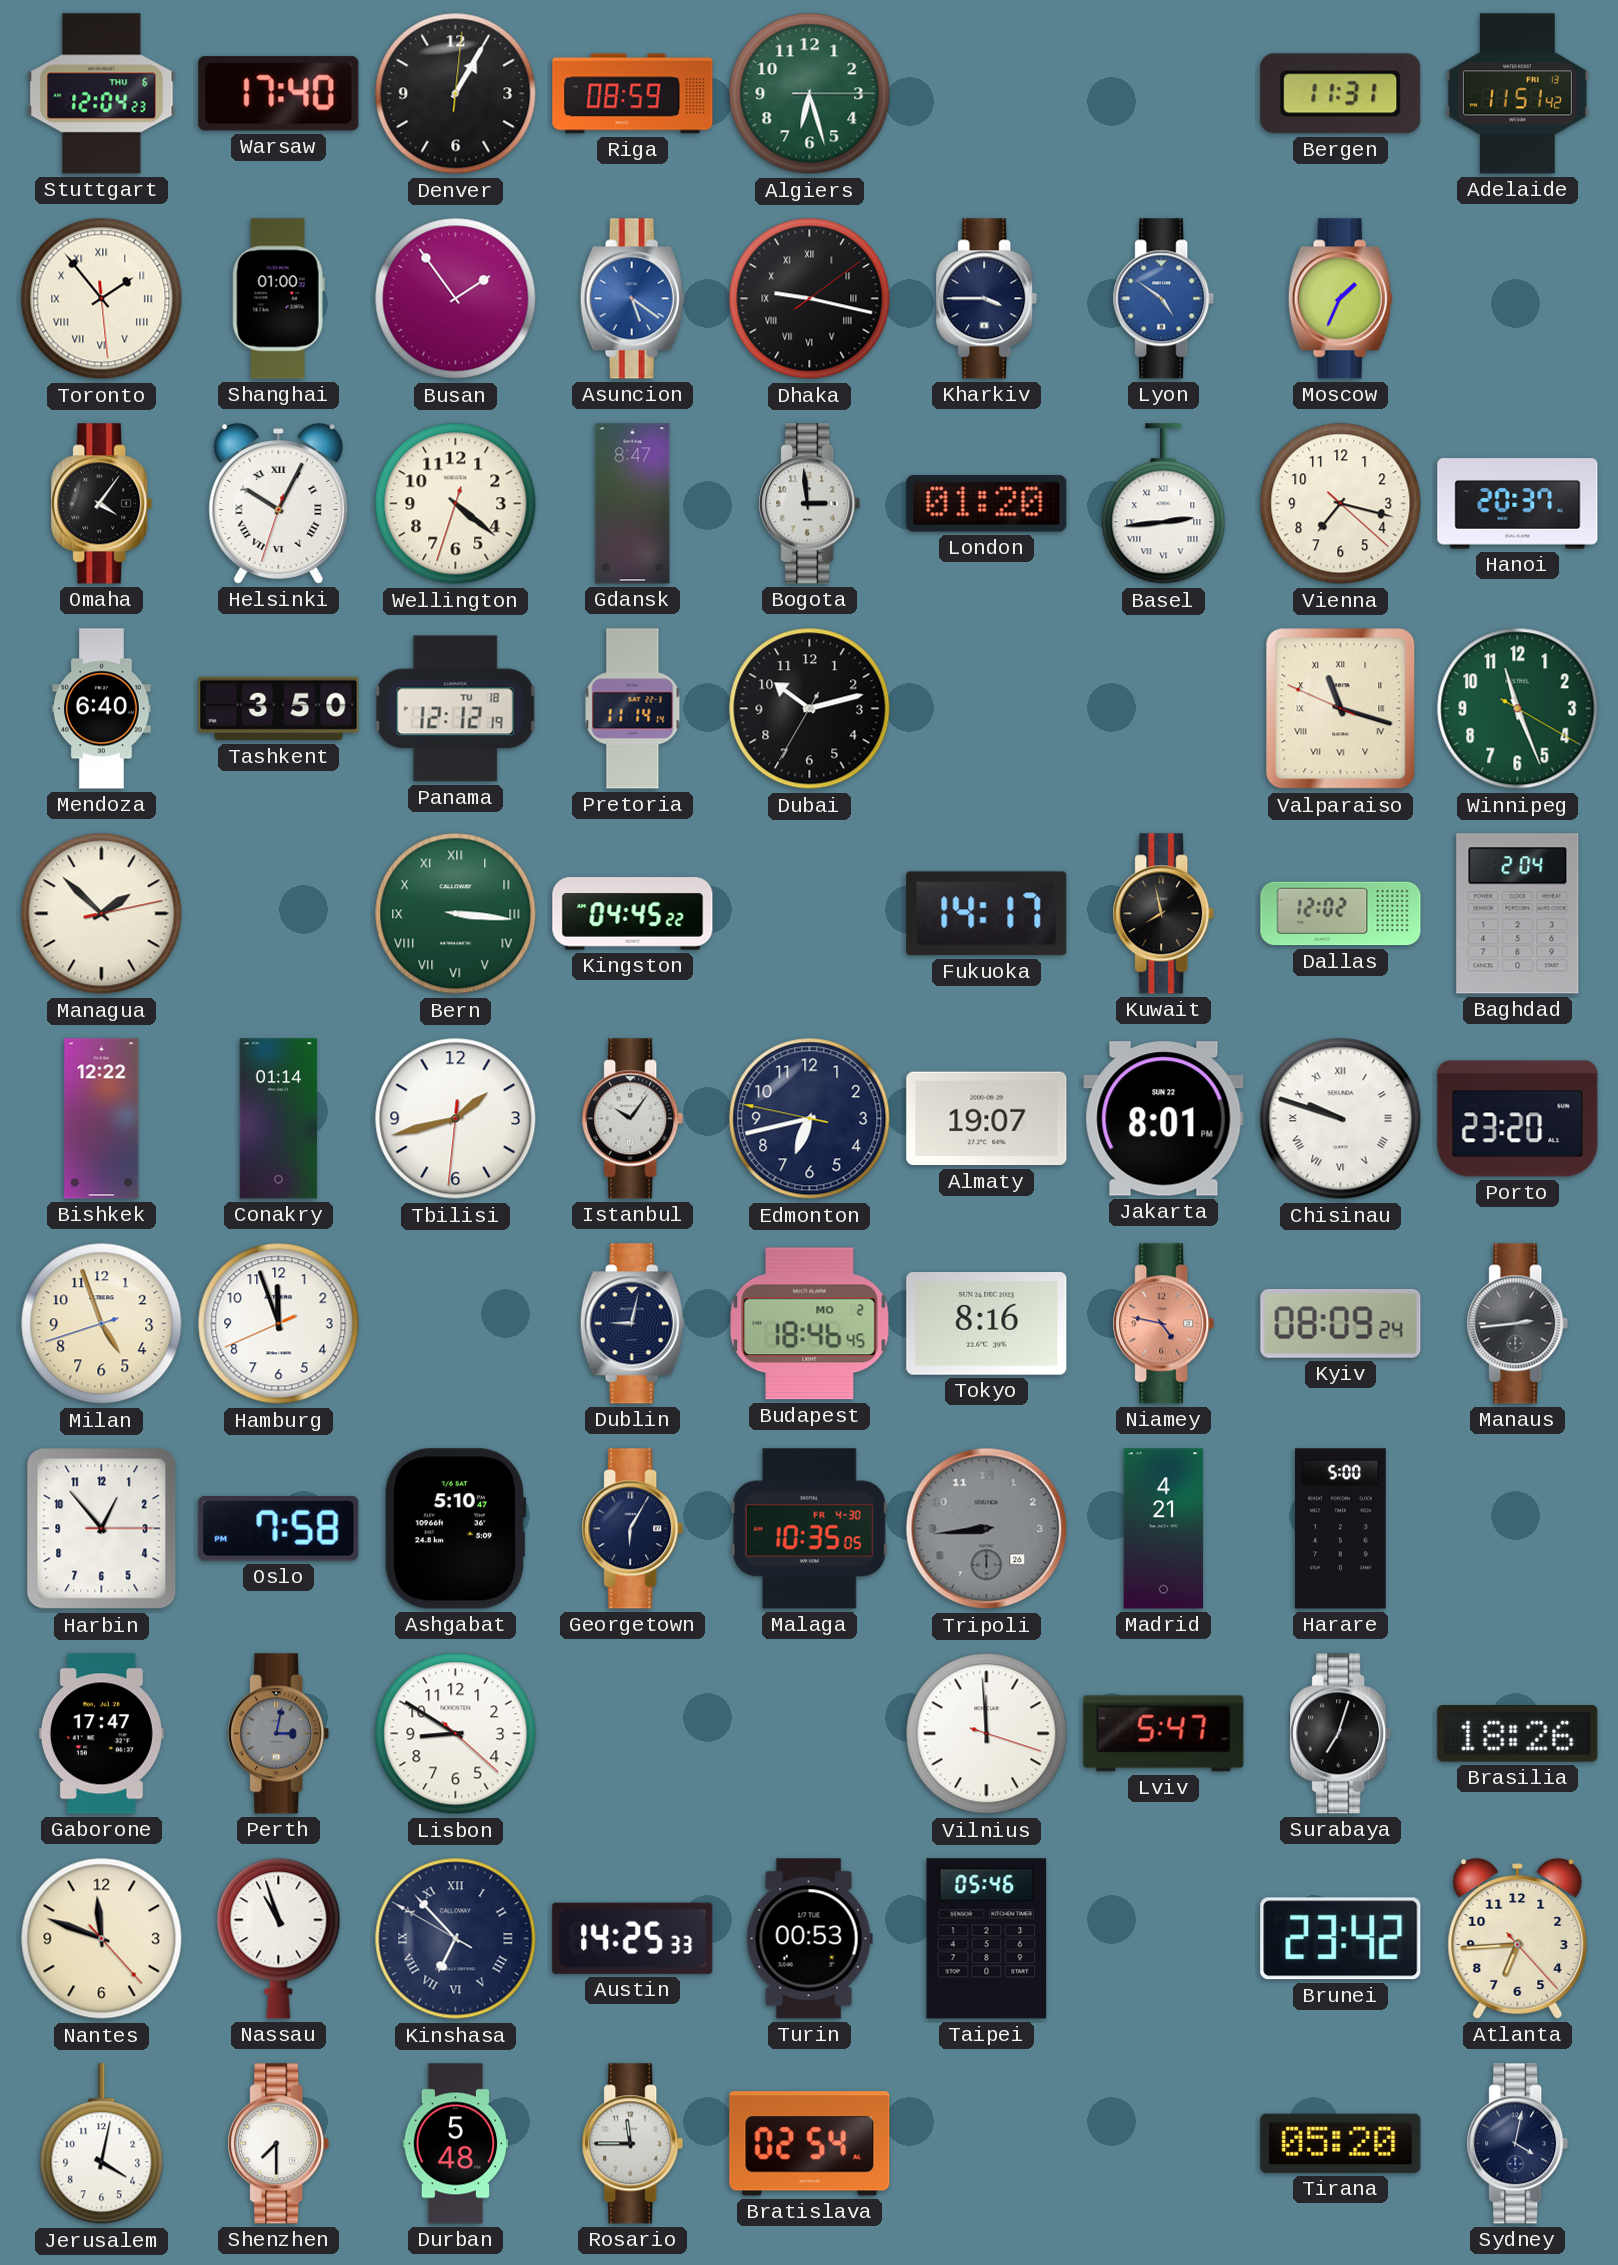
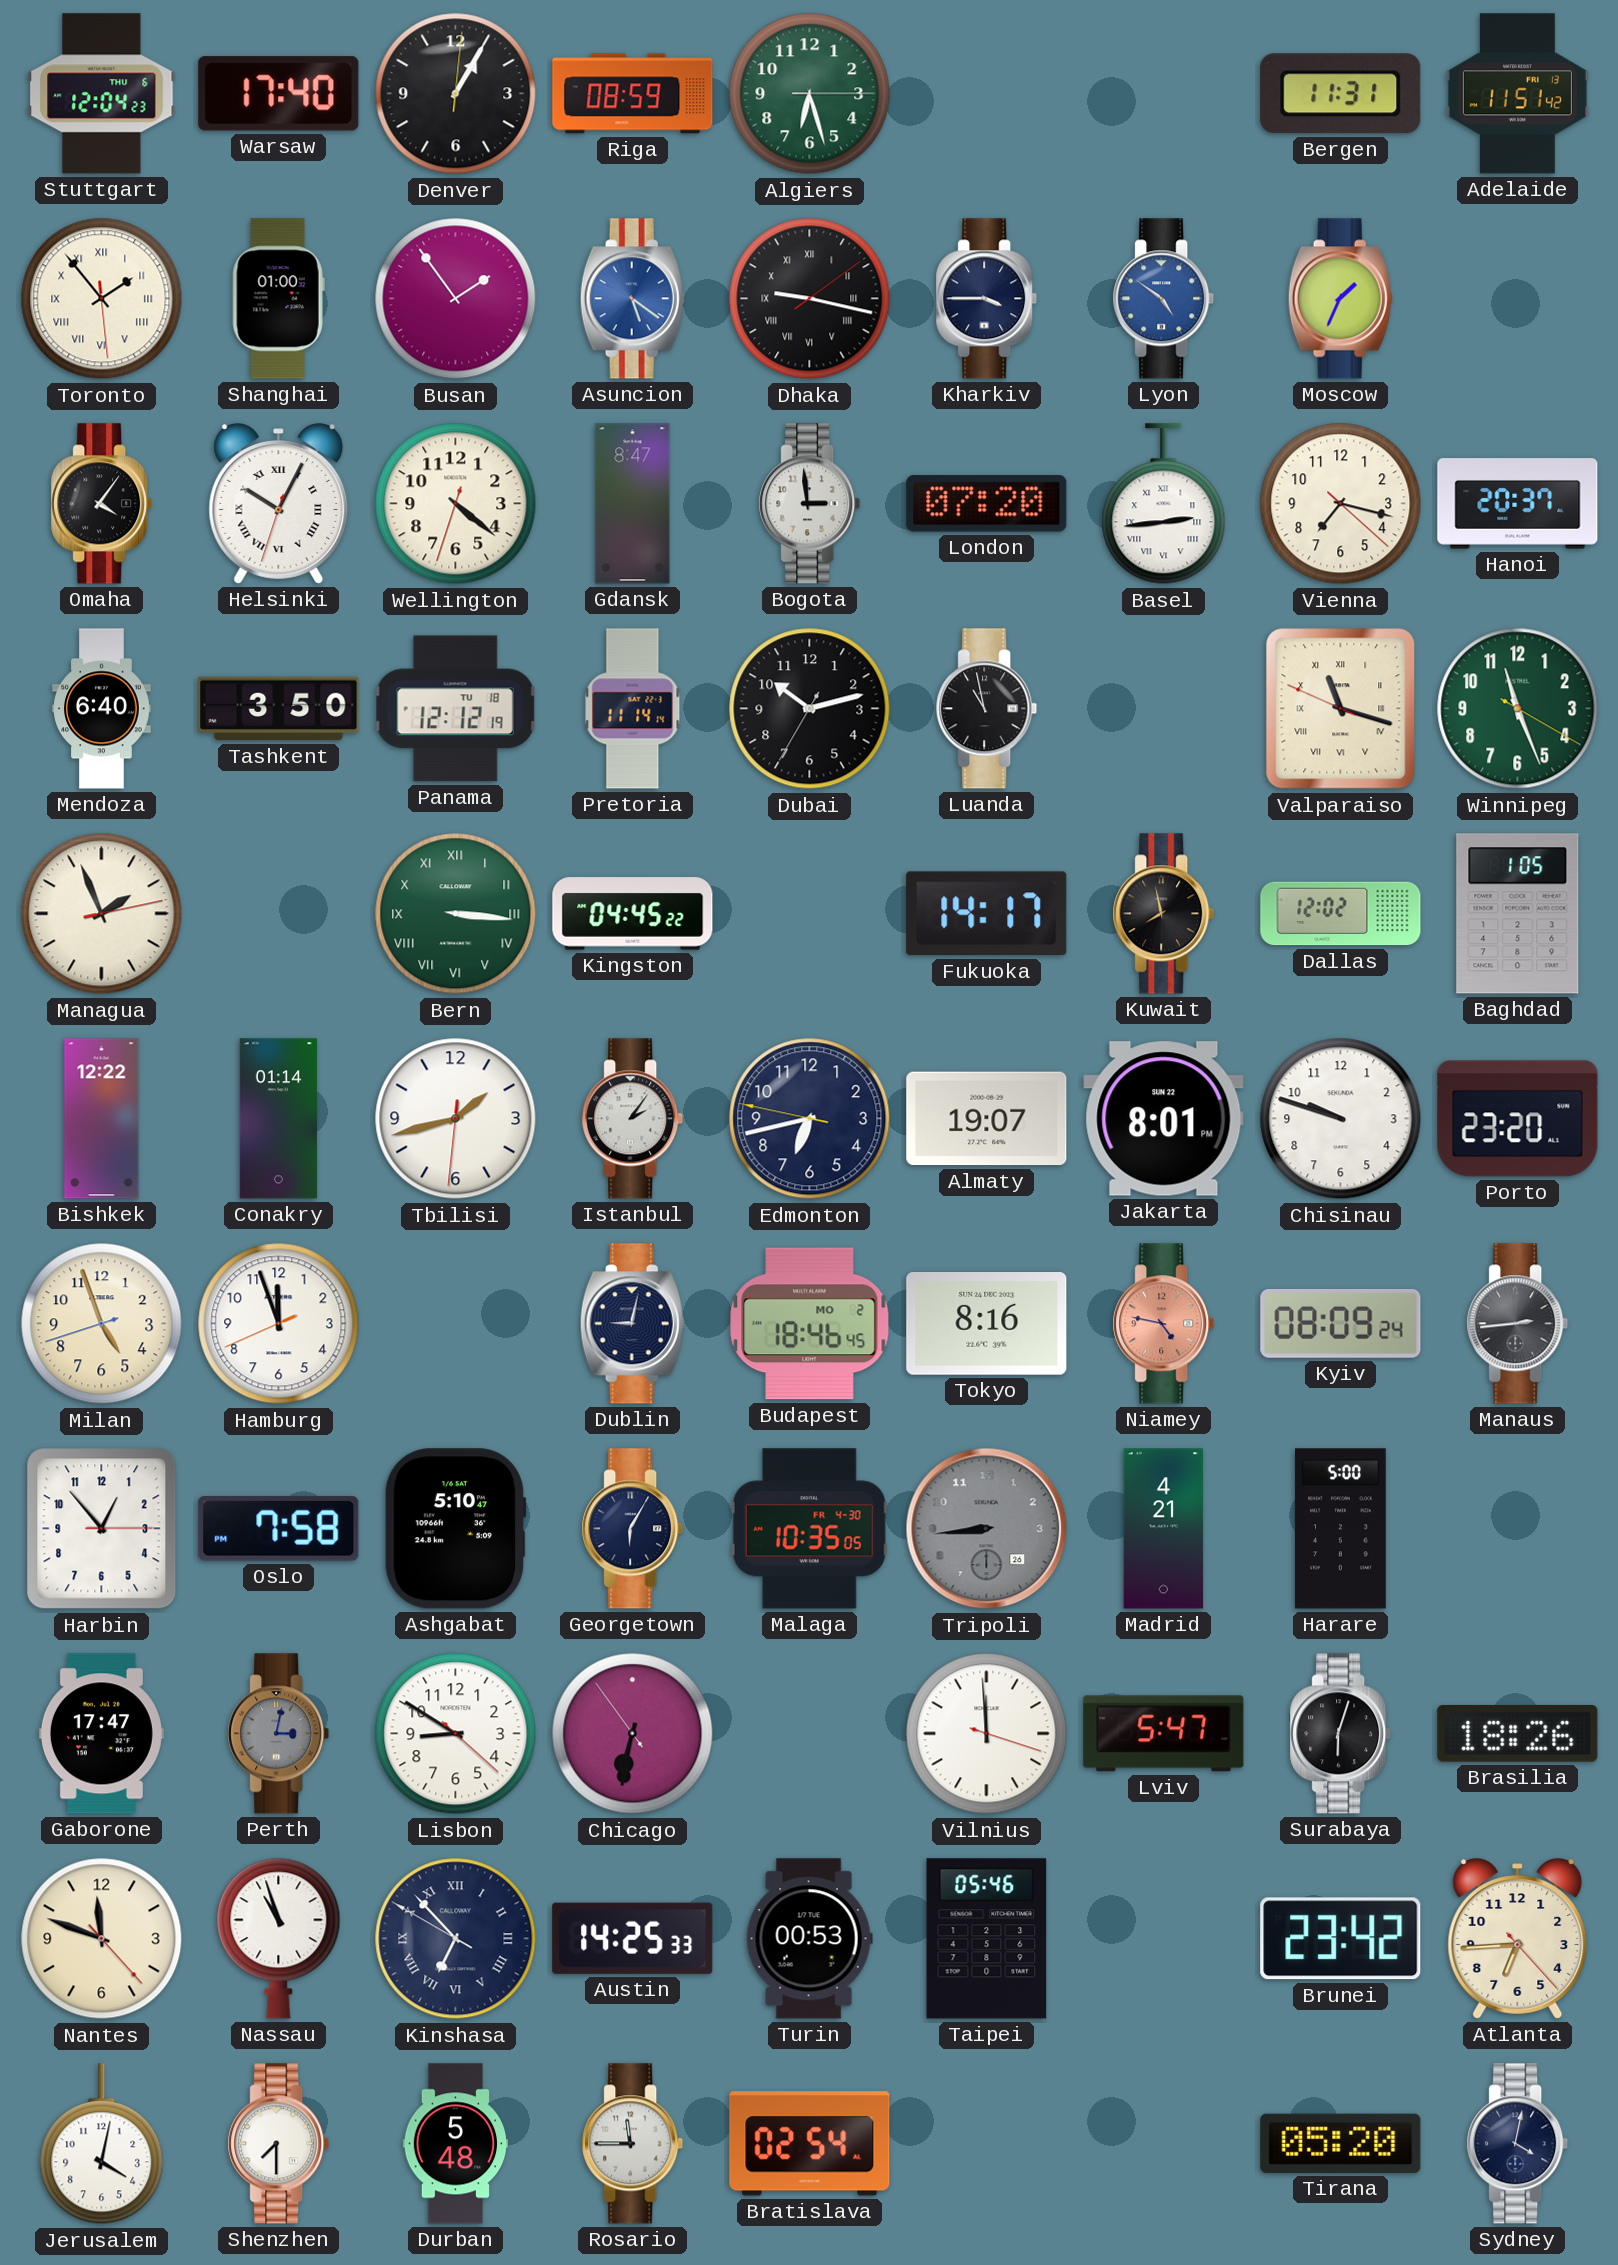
London: 01:20 -> 07:20
Luanda: none -> 10:58
Managua: 1:52 -> 1:56
Baghdad: 2:04 -> 1:05
Istanbul: 10:06 -> 2:06
Chisinau numerals: Roman -> Arabic
Chicago: none -> 6:31
Surabaya: 7:03 -> 6:03
